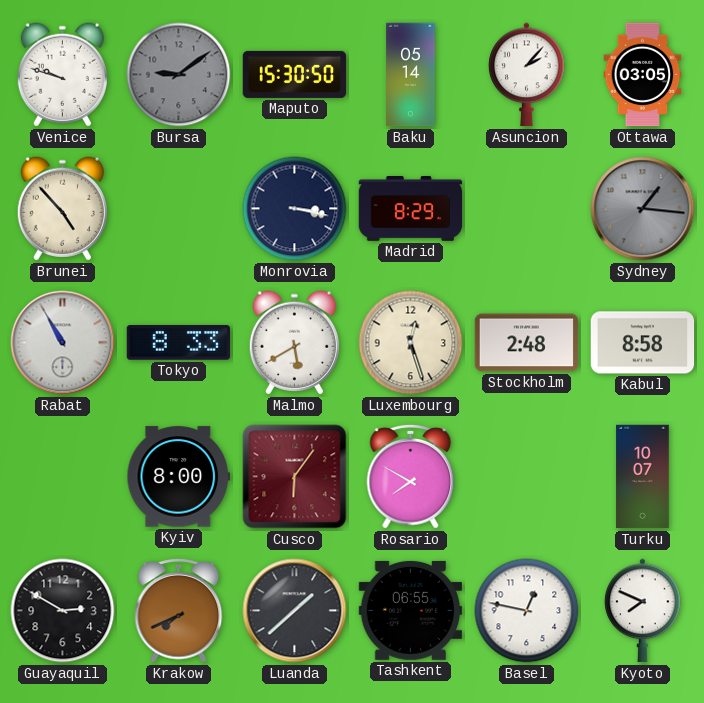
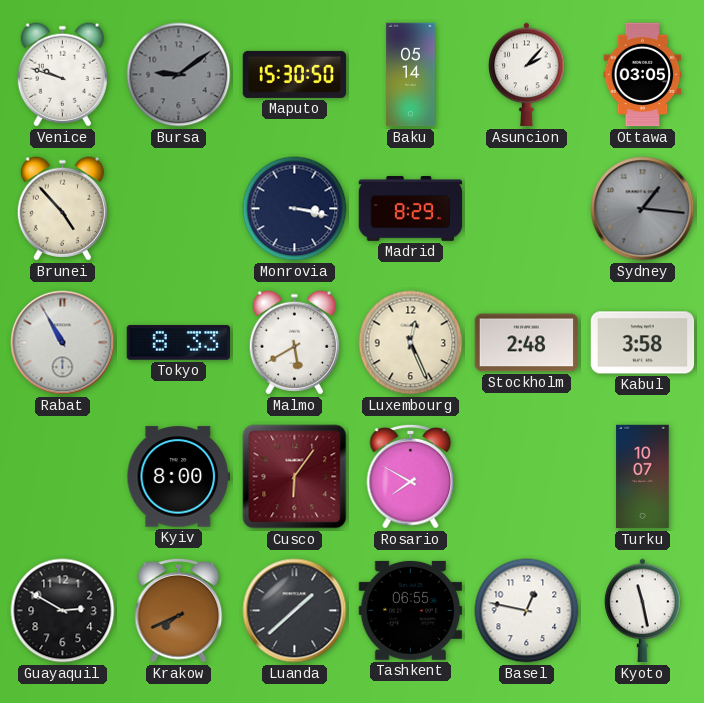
Luxembourg: 12:27 -> 12:26
Kabul: 8:58 -> 3:58
Kyoto: 7:49 -> 11:28
